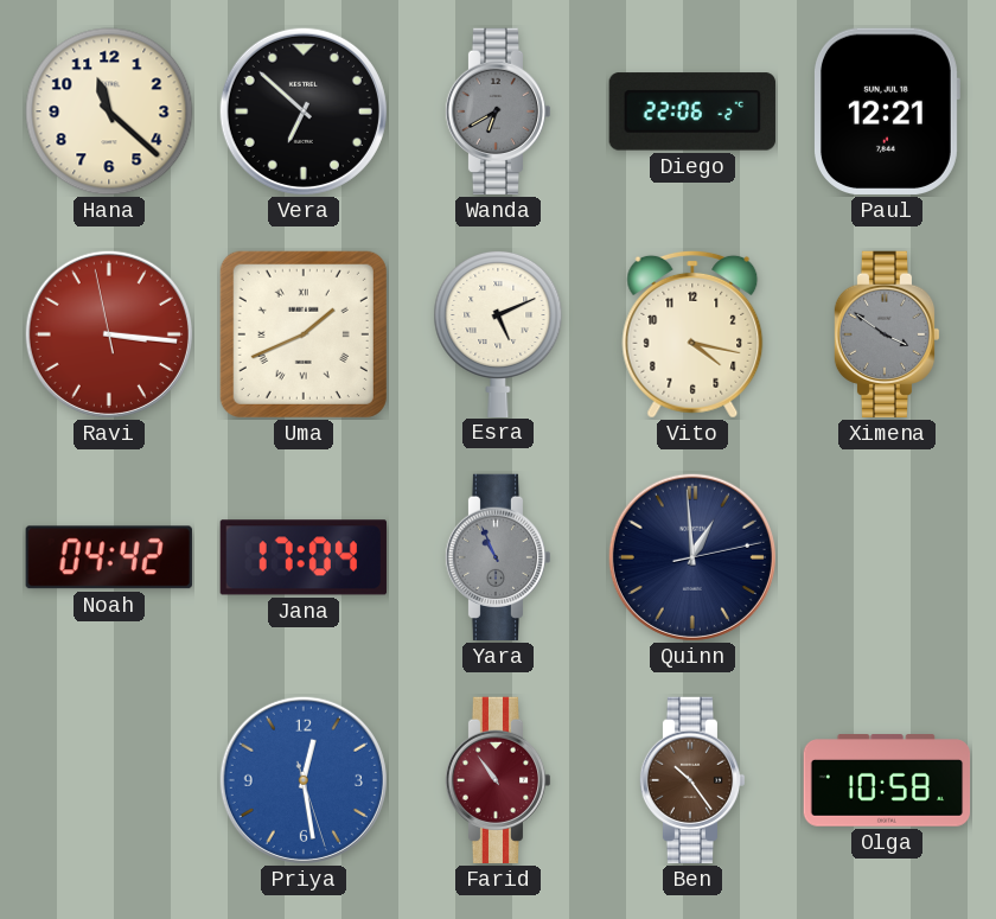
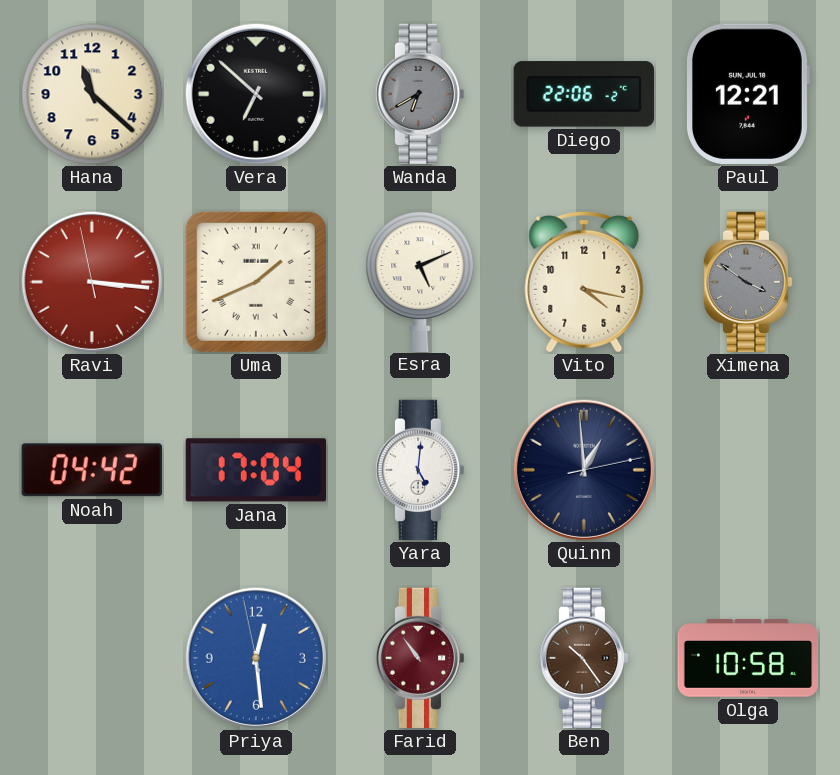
Yara: 10:56 -> 5:01
Yara dial: grey -> white
Priya: 12:28:27 -> 12:28:58
